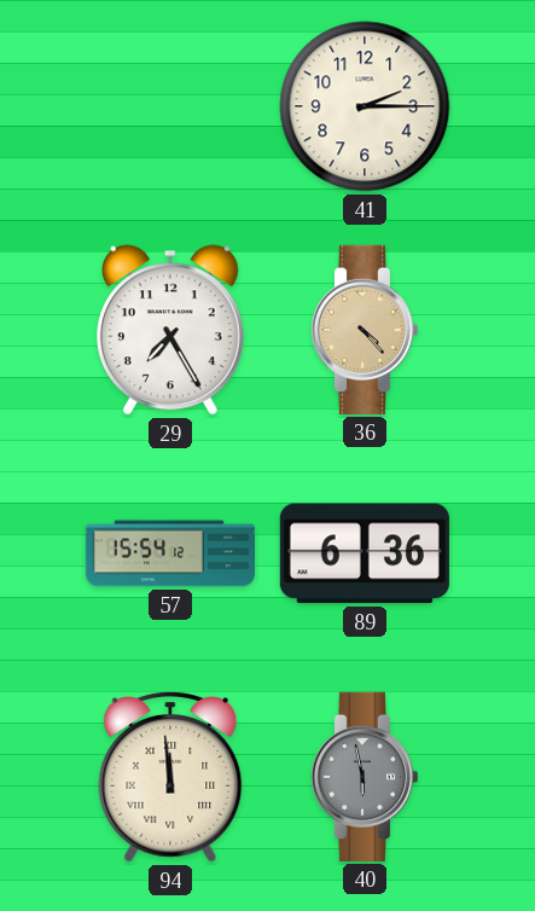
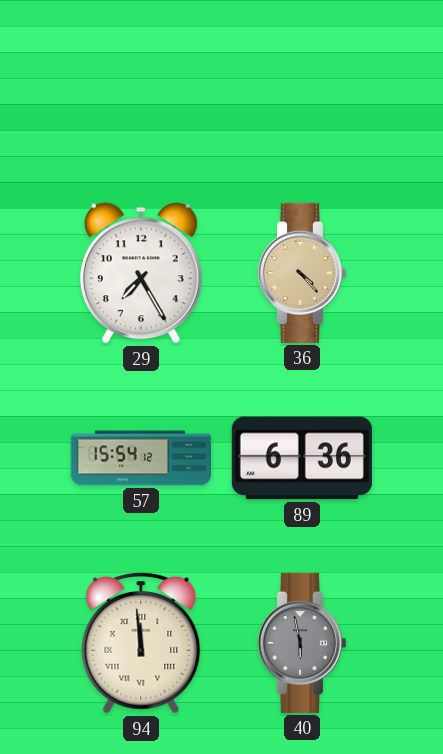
41: 2:15 -> none
